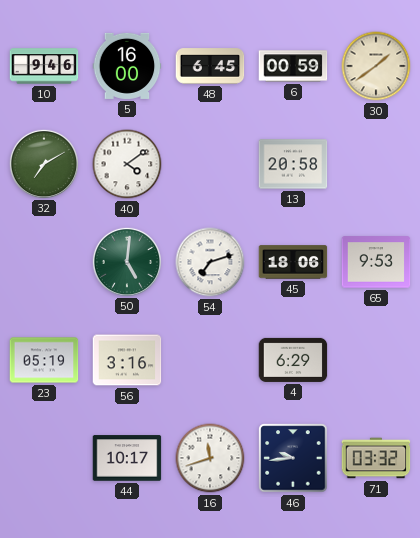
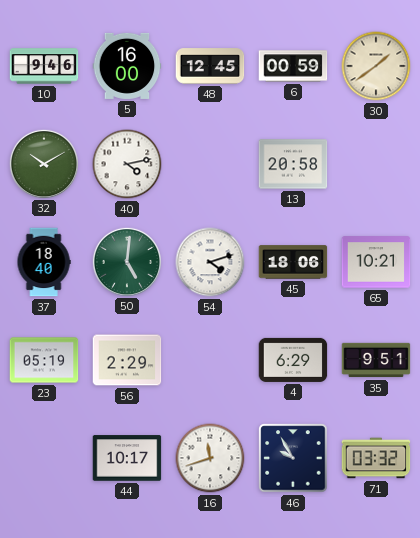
48: 6:45 -> 12:45
32: 7:10 -> 10:10
40: 4:09 -> 4:13
37: none -> 18:40
54: 7:12 -> 4:12
65: 9:53 -> 10:21
56: 3:16 -> 2:29
35: none -> 9:51
46: 9:44 -> 9:55
